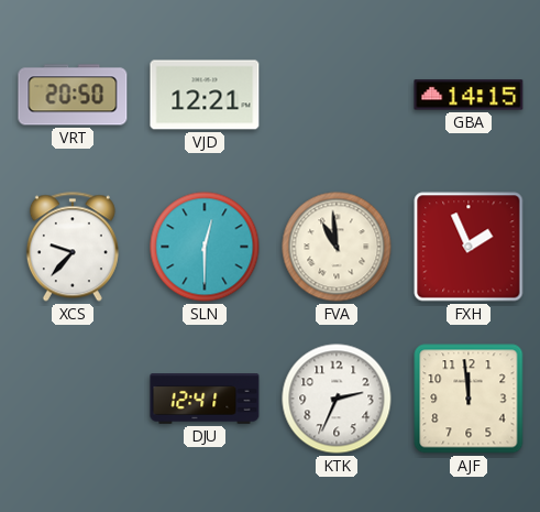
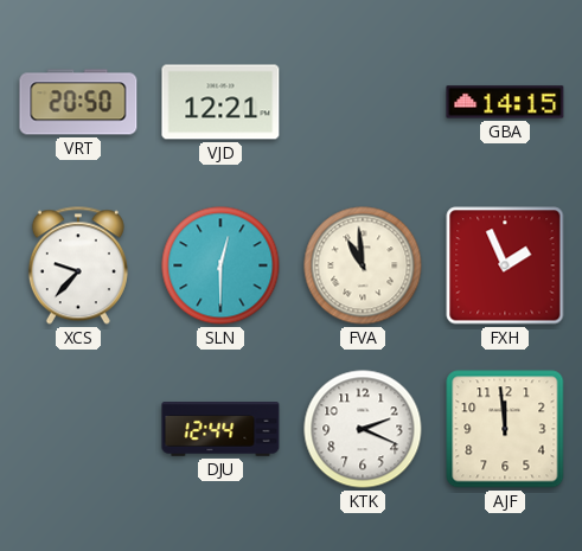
DJU: 12:41 -> 12:44
KTK: 2:34 -> 2:19
